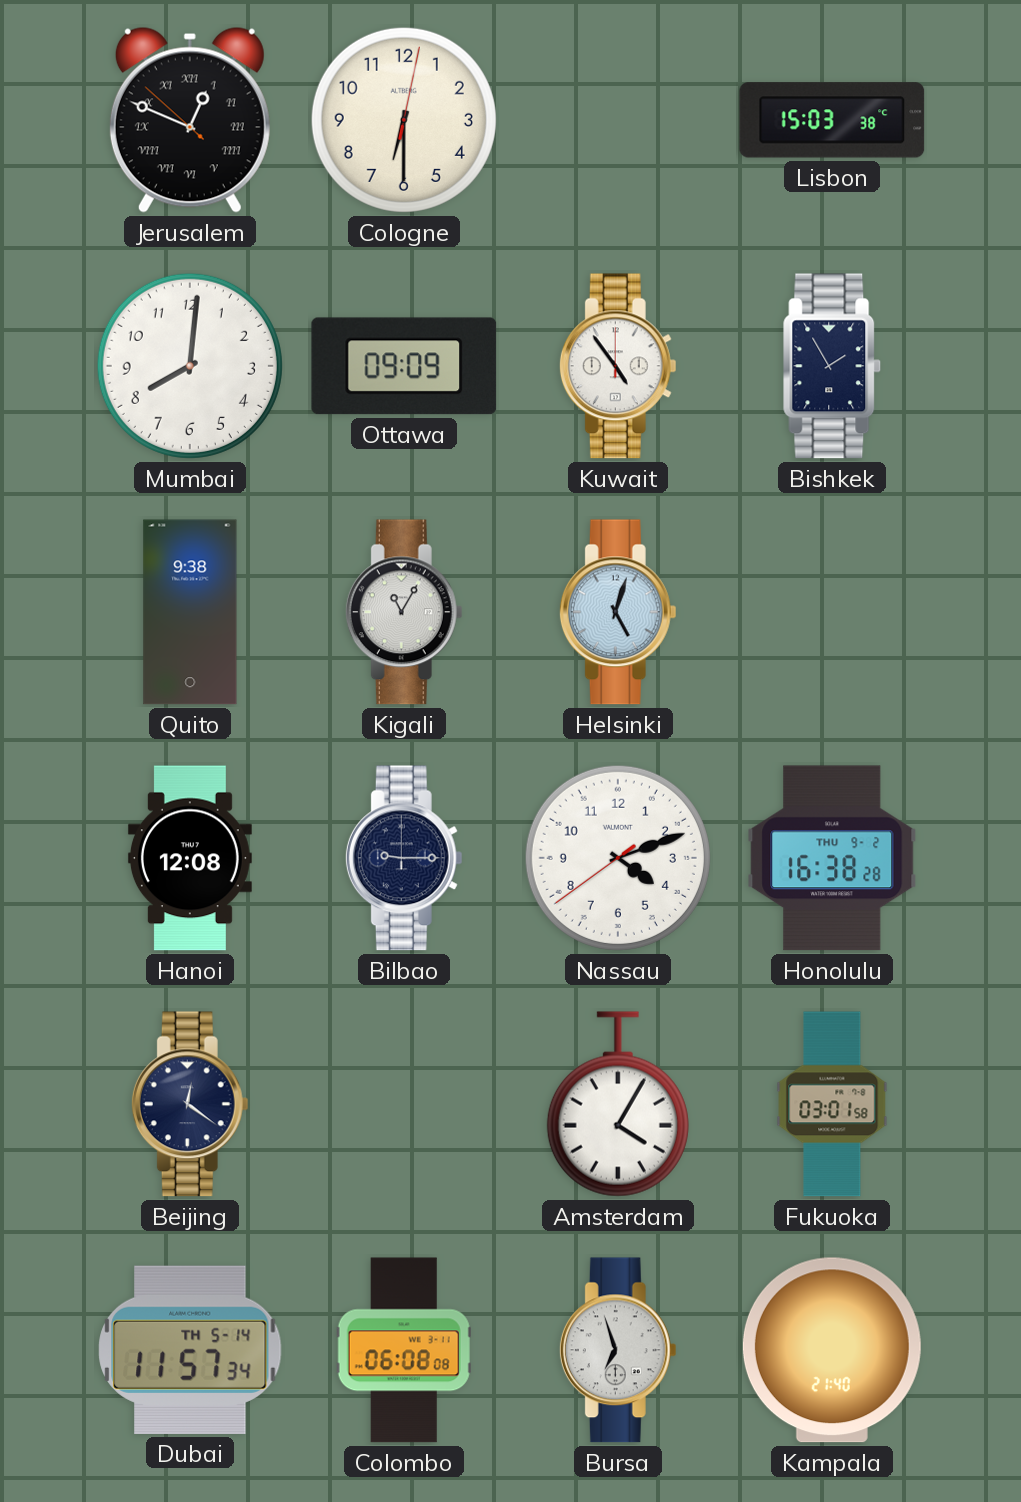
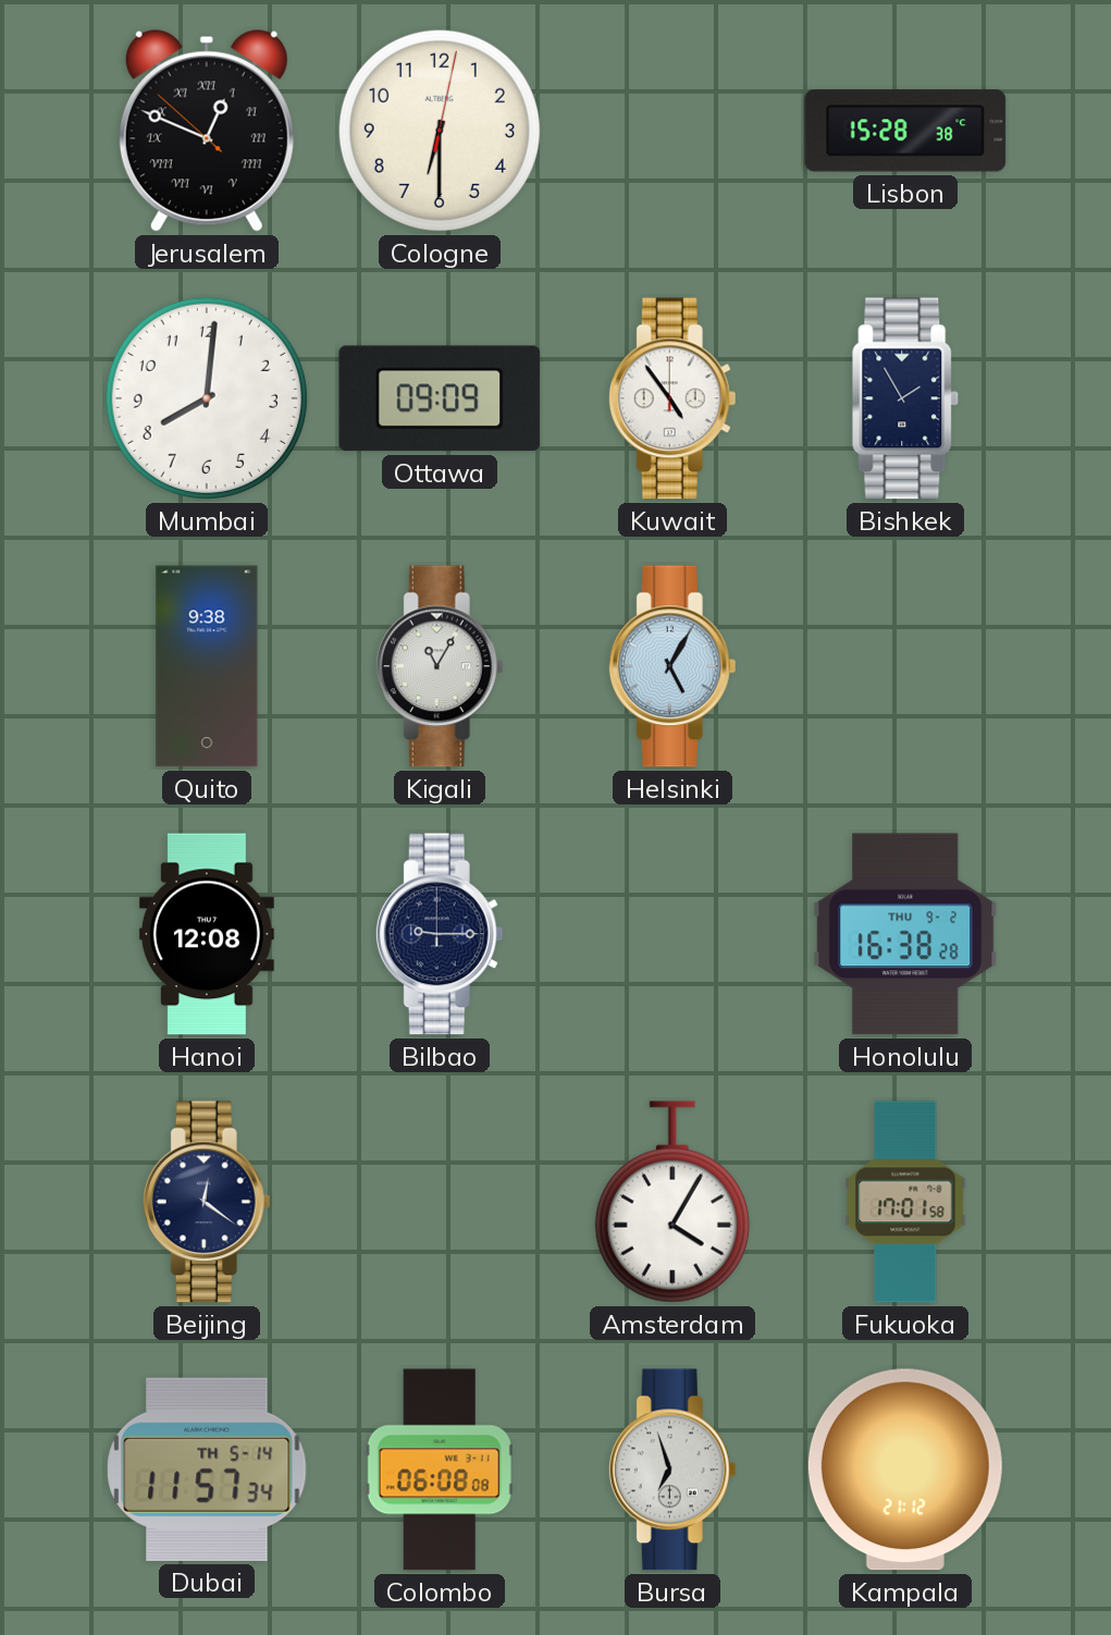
Lisbon: 15:03 -> 15:28
Helsinki: 5:03 -> 5:05
Nassau: 4:11 -> none
Fukuoka: 03:01 -> 17:01
Kampala: 21:40 -> 21:12
